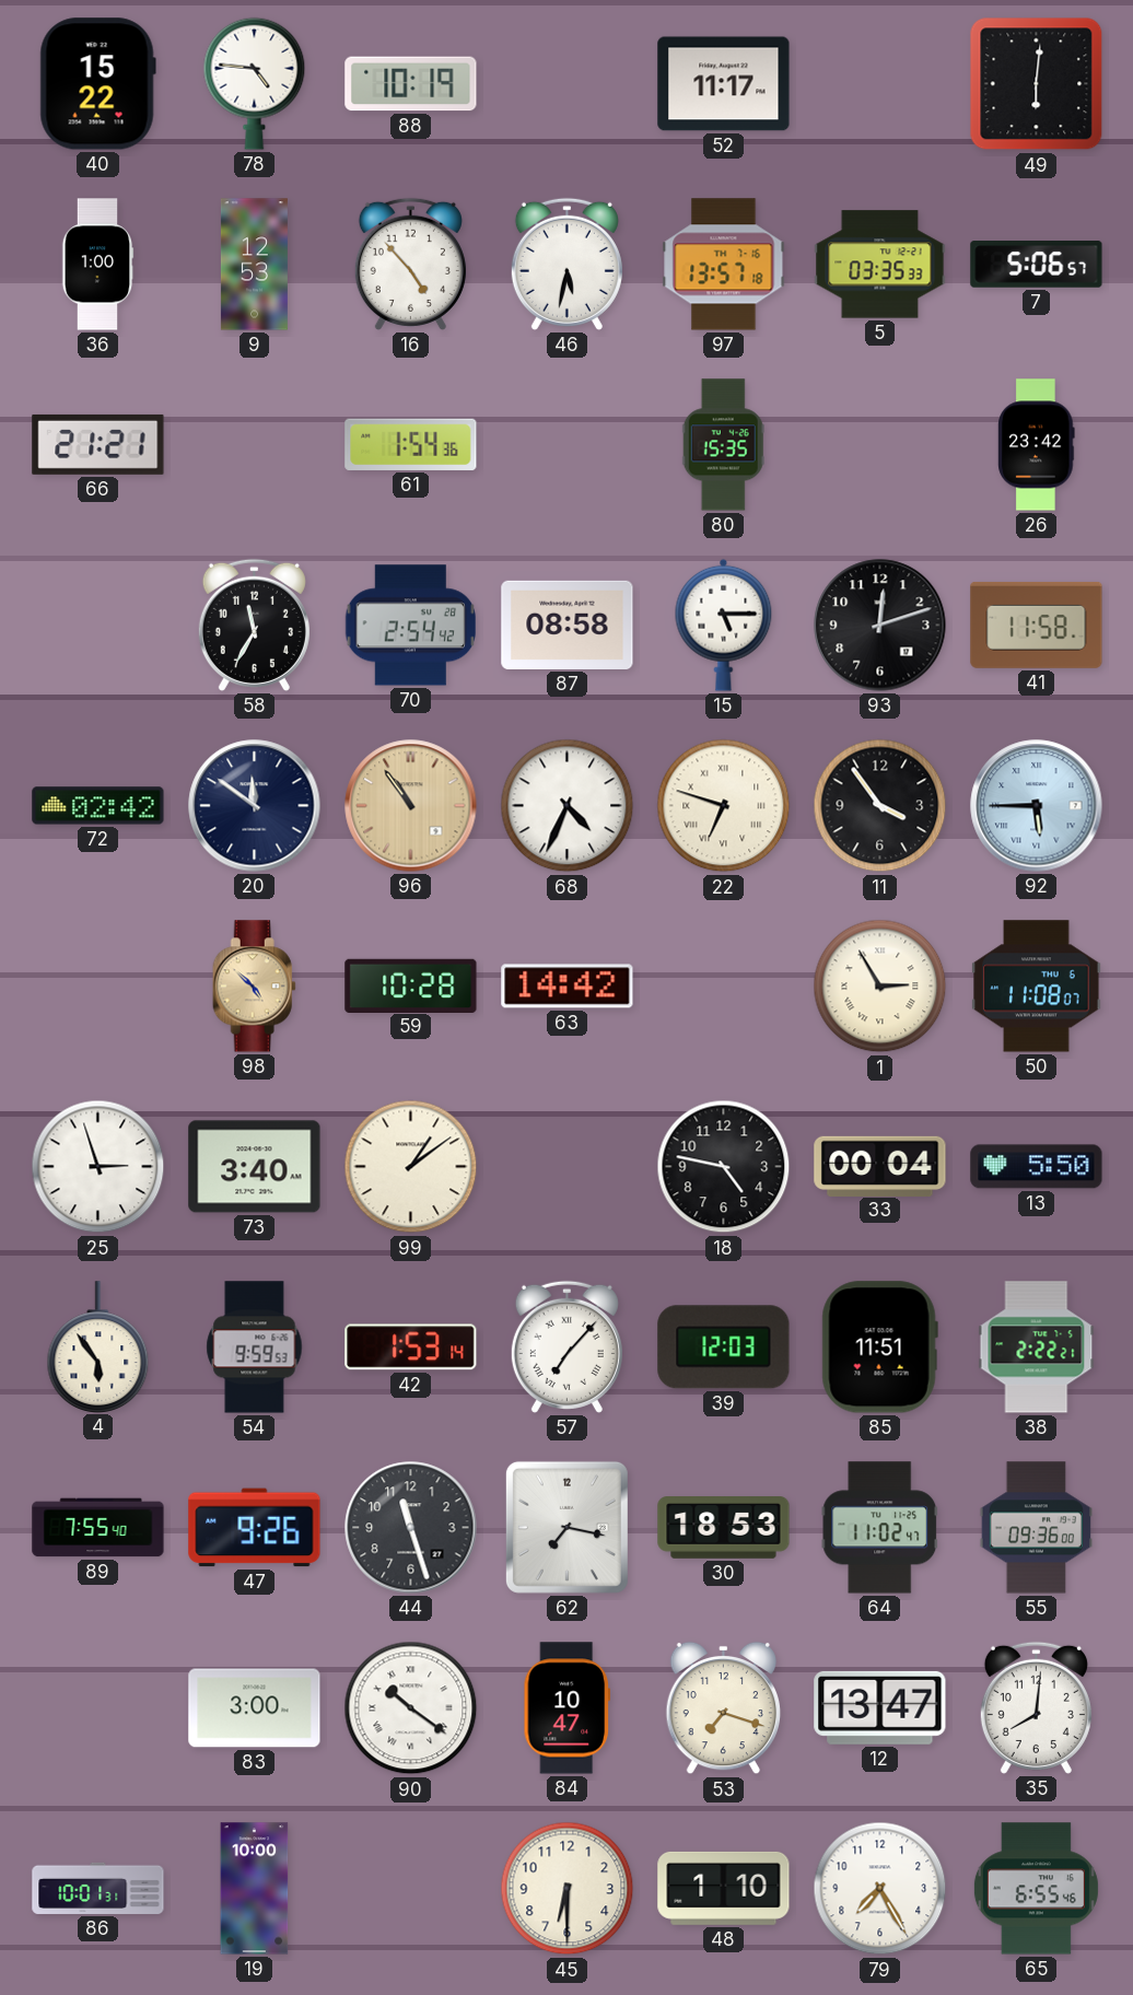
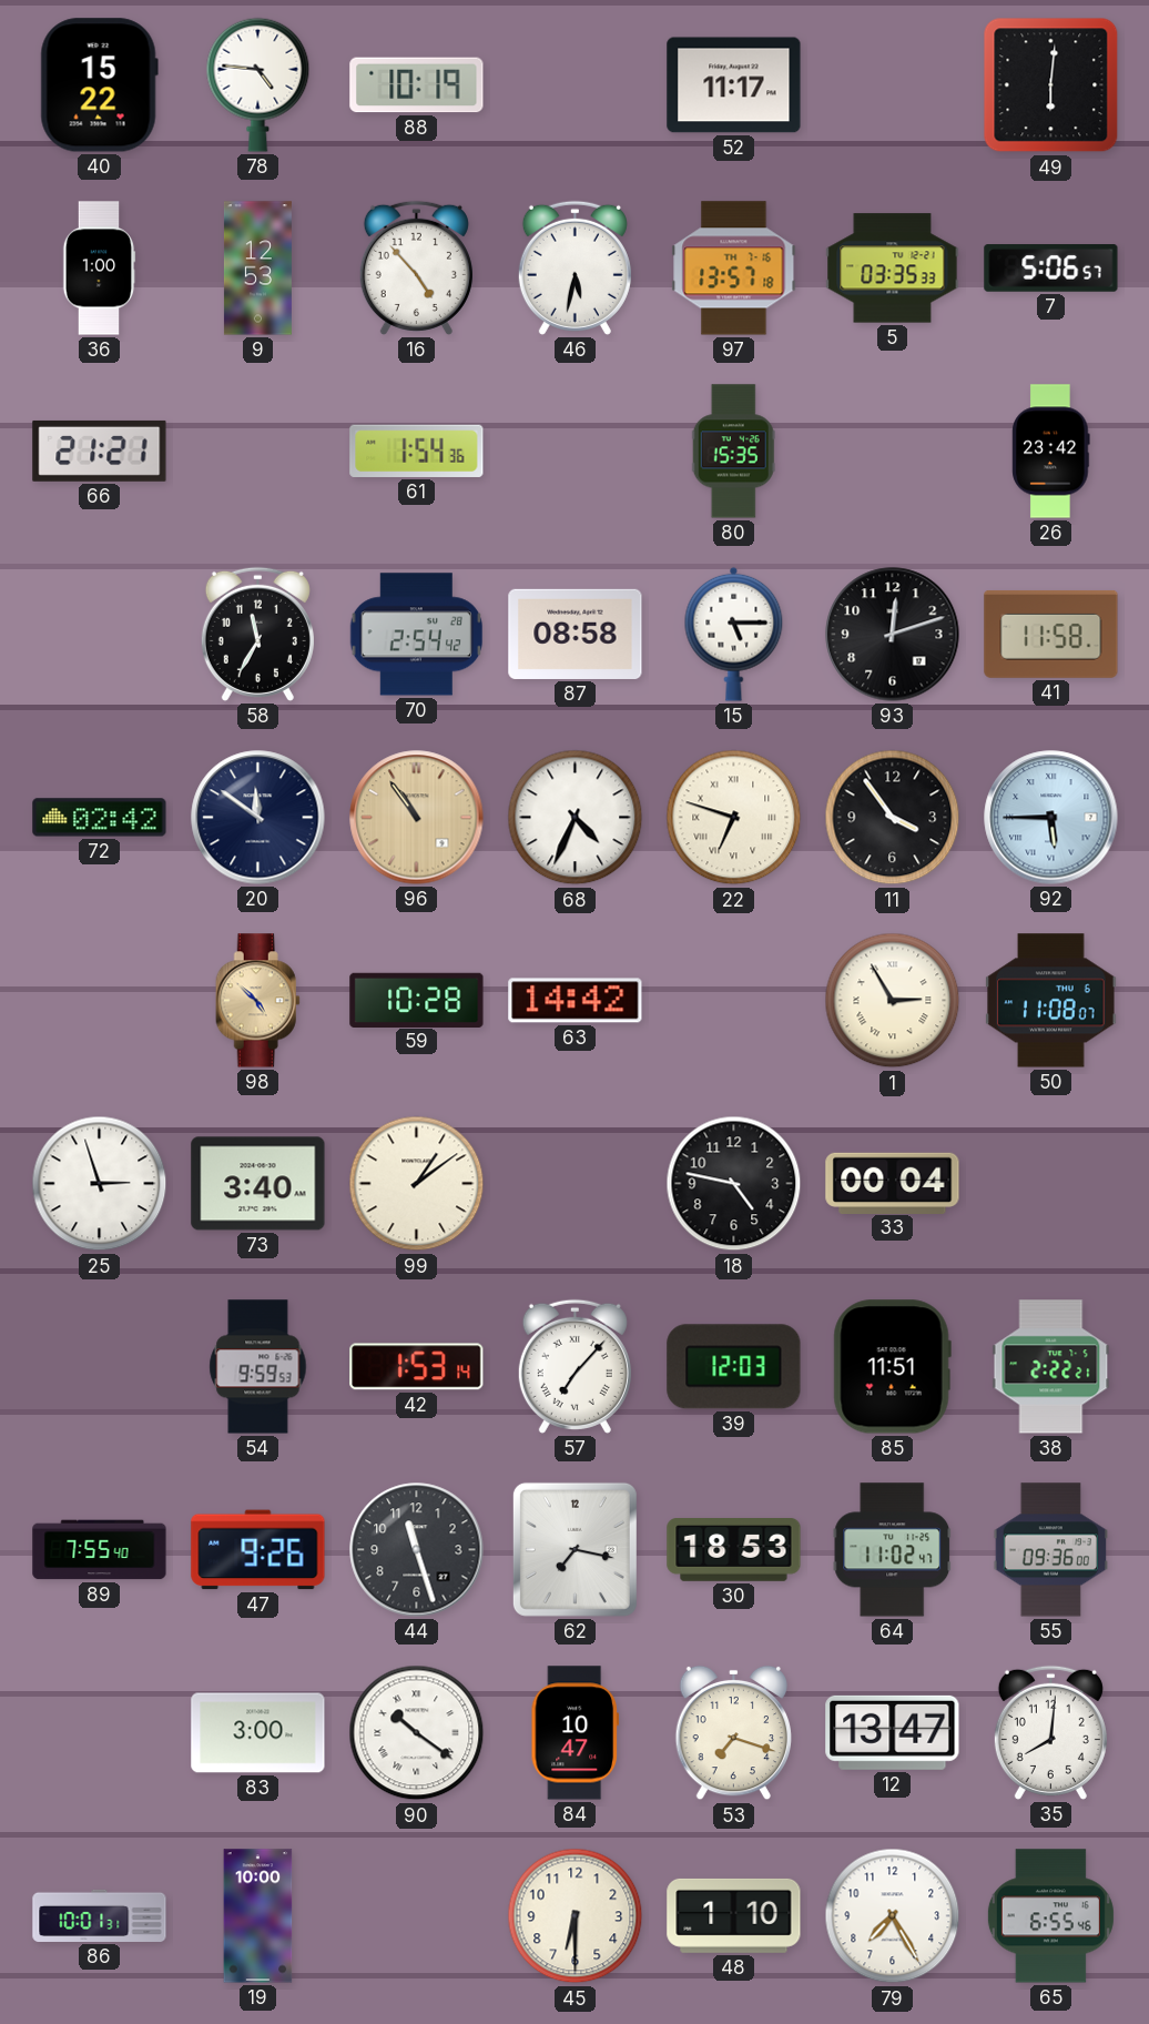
13: 5:50 -> none
4: 5:54 -> none
